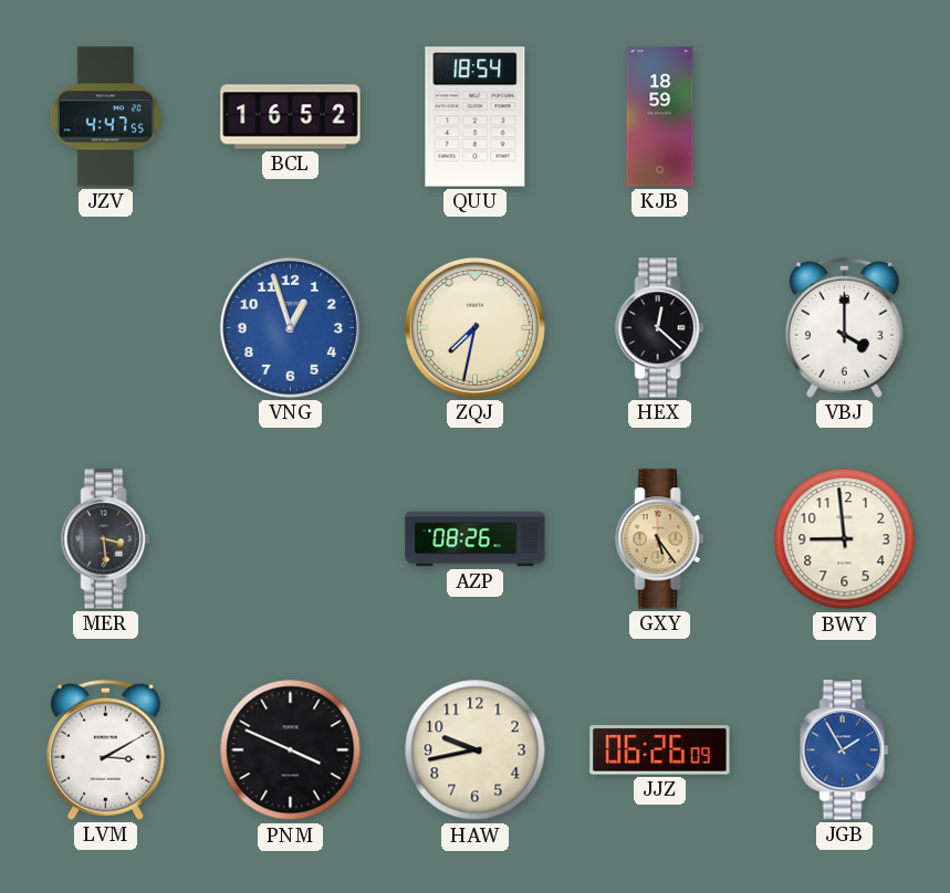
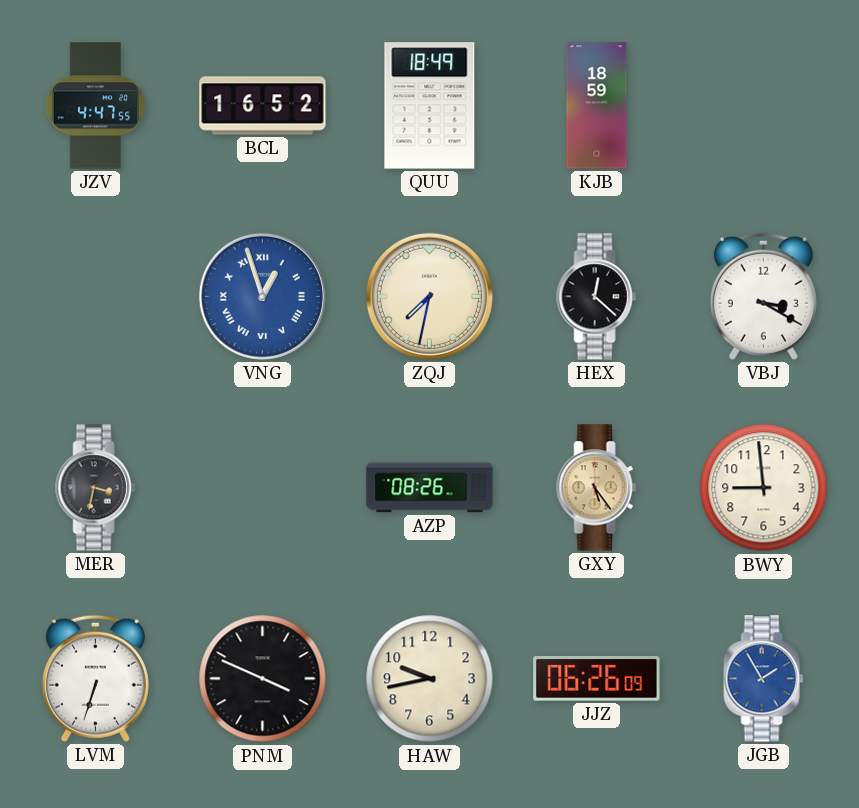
QUU: 18:54 -> 18:49
VNG numerals: Arabic -> Roman
VBJ: 4:00 -> 3:20
MER: 3:29 -> 3:32
LVM: 3:10 -> 6:33
